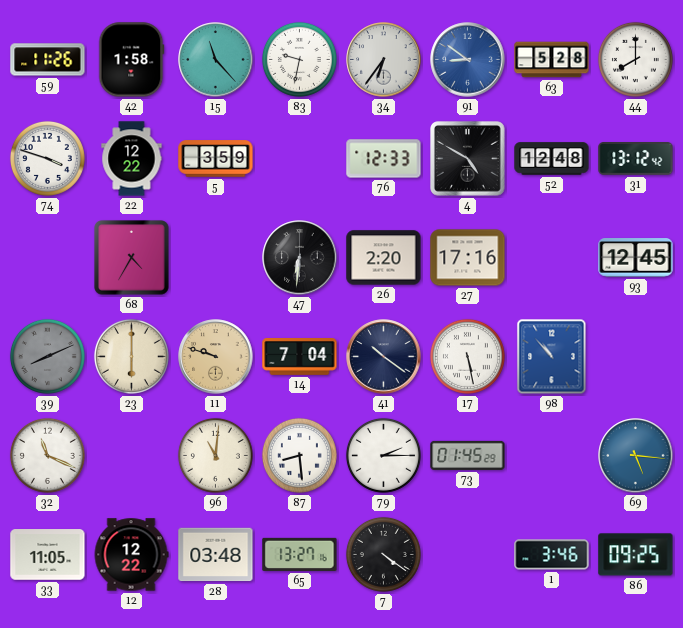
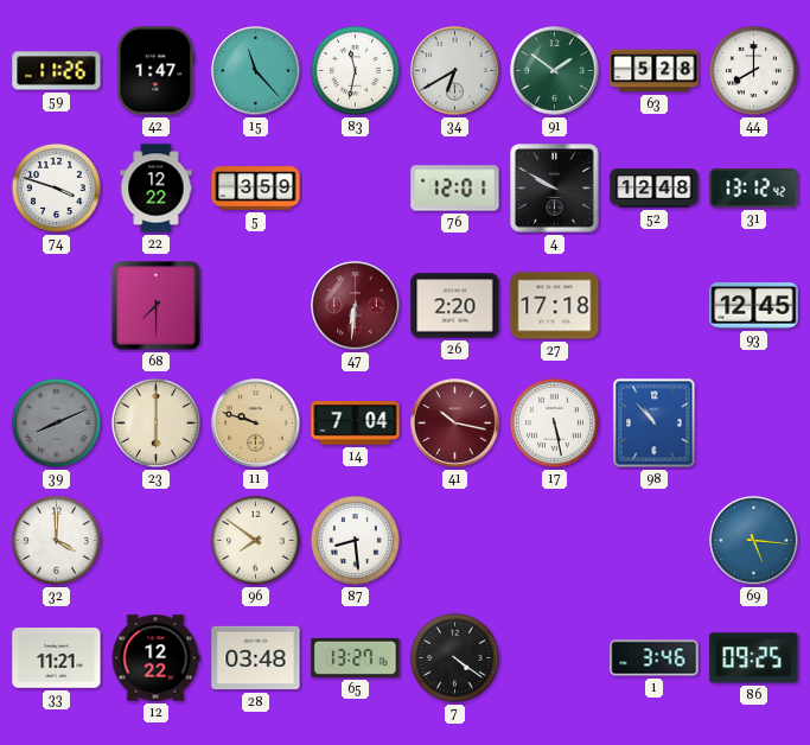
42: 1:58 -> 1:47
83: 9:32 -> 11:32
34: 6:36 -> 6:40
91: 8:51 -> 1:51
91 dial: blue -> green
76: 12:33 -> 12:01
4: 4:50 -> 9:50
68: 4:35 -> 7:30
47 dial: black -> burgundy
27: 17:16 -> 17:18
41: 10:21 -> 10:17
41 dial: navy -> burgundy
32: 11:19 -> 4:00
96: 11:01 -> 7:51
79: 2:15 -> none
73: 01:45 -> none
33: 11:05 -> 11:21
